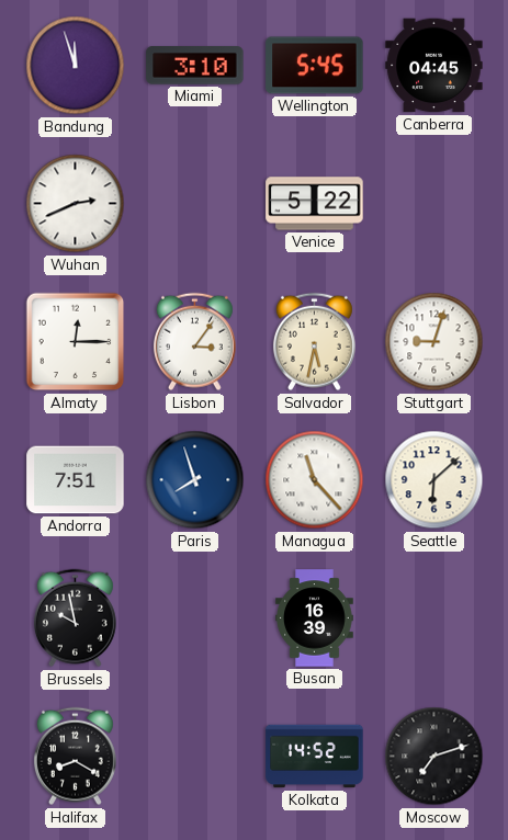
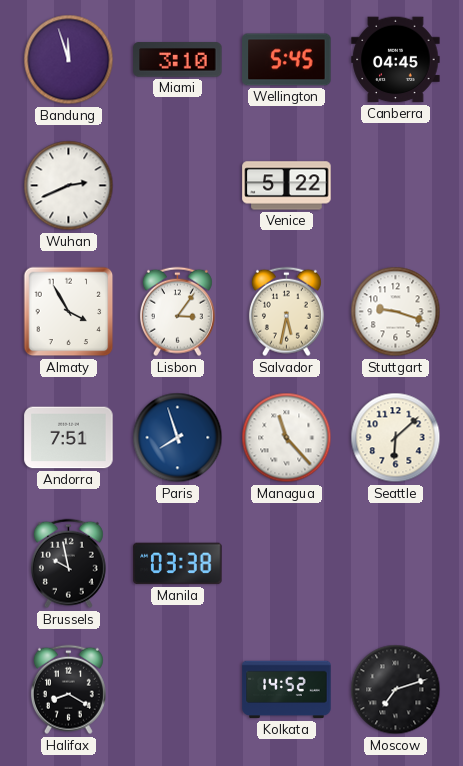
Almaty: 12:15 -> 3:55
Stuttgart: 9:03 -> 9:18
Manila: none -> 03:38
Busan: 16:39 -> none
